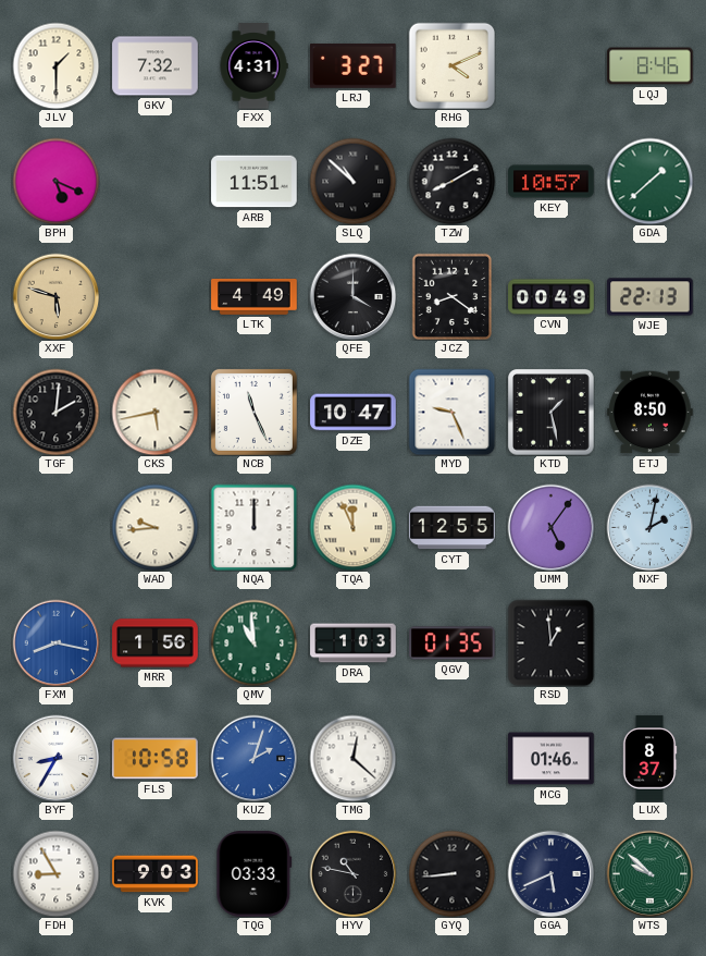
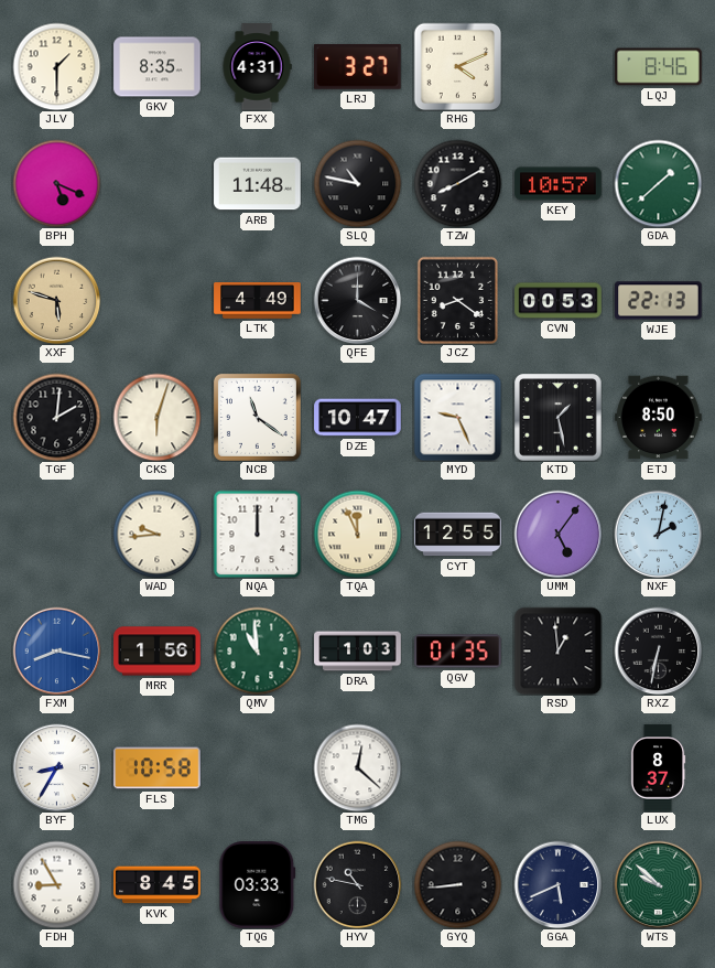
GKV: 7:32 -> 8:35
ARB: 11:51 -> 11:48
SLQ: 10:52 -> 10:47
CVN: 00:49 -> 00:53
CKS: 5:43 -> 6:03
NCB: 11:26 -> 11:21
RXZ: none -> 6:32
KUZ: 2:03 -> none
MCG: 01:46 -> none
KVK: 9:03 -> 8:45
